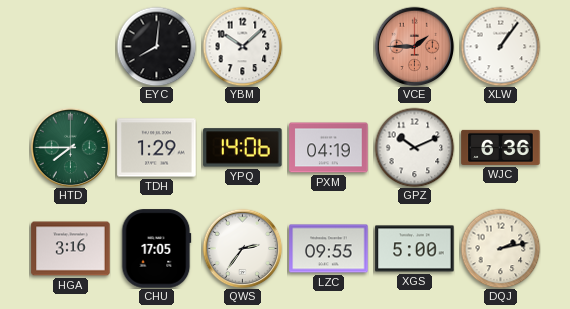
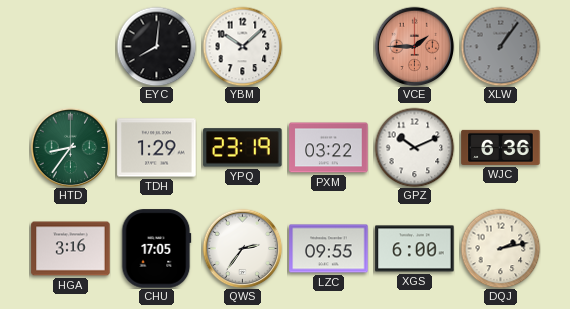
XLW dial: white -> grey
HTD: 7:45 -> 8:36
YPQ: 14:06 -> 23:19
PXM: 04:19 -> 03:22
XGS: 5:00 -> 6:00
